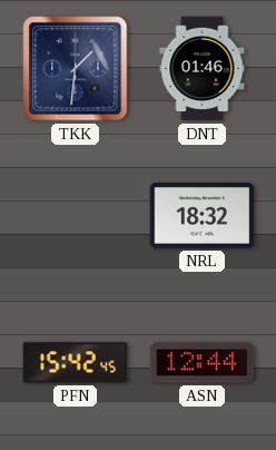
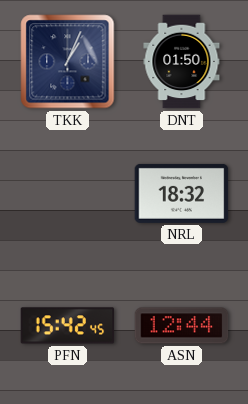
TKK: 1:31 -> 1:04
DNT: 01:46 -> 01:50
